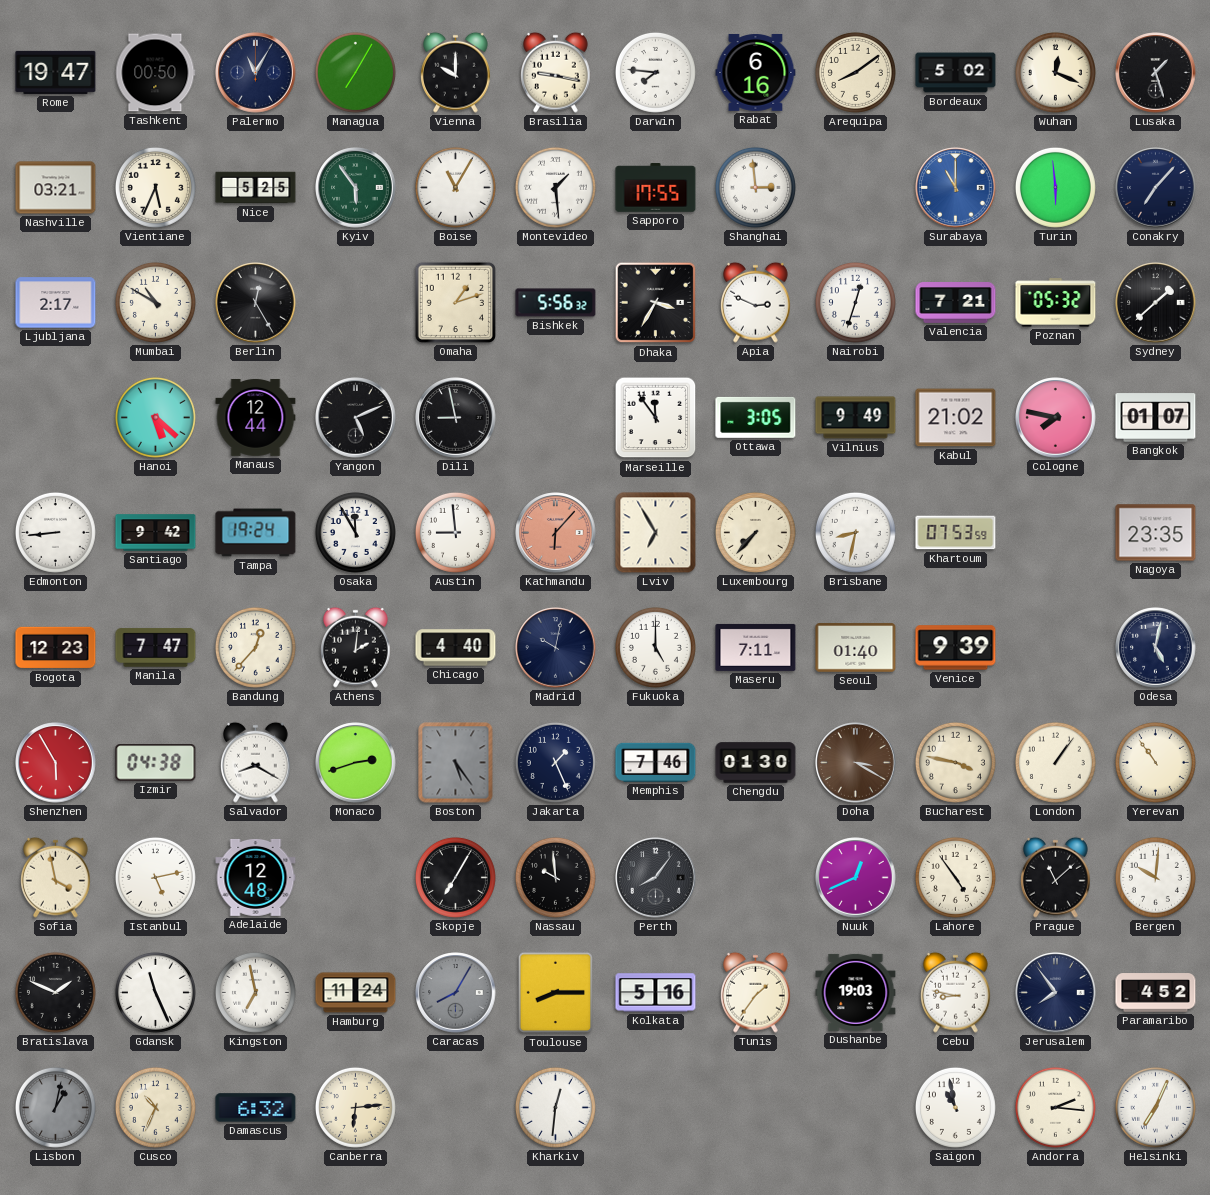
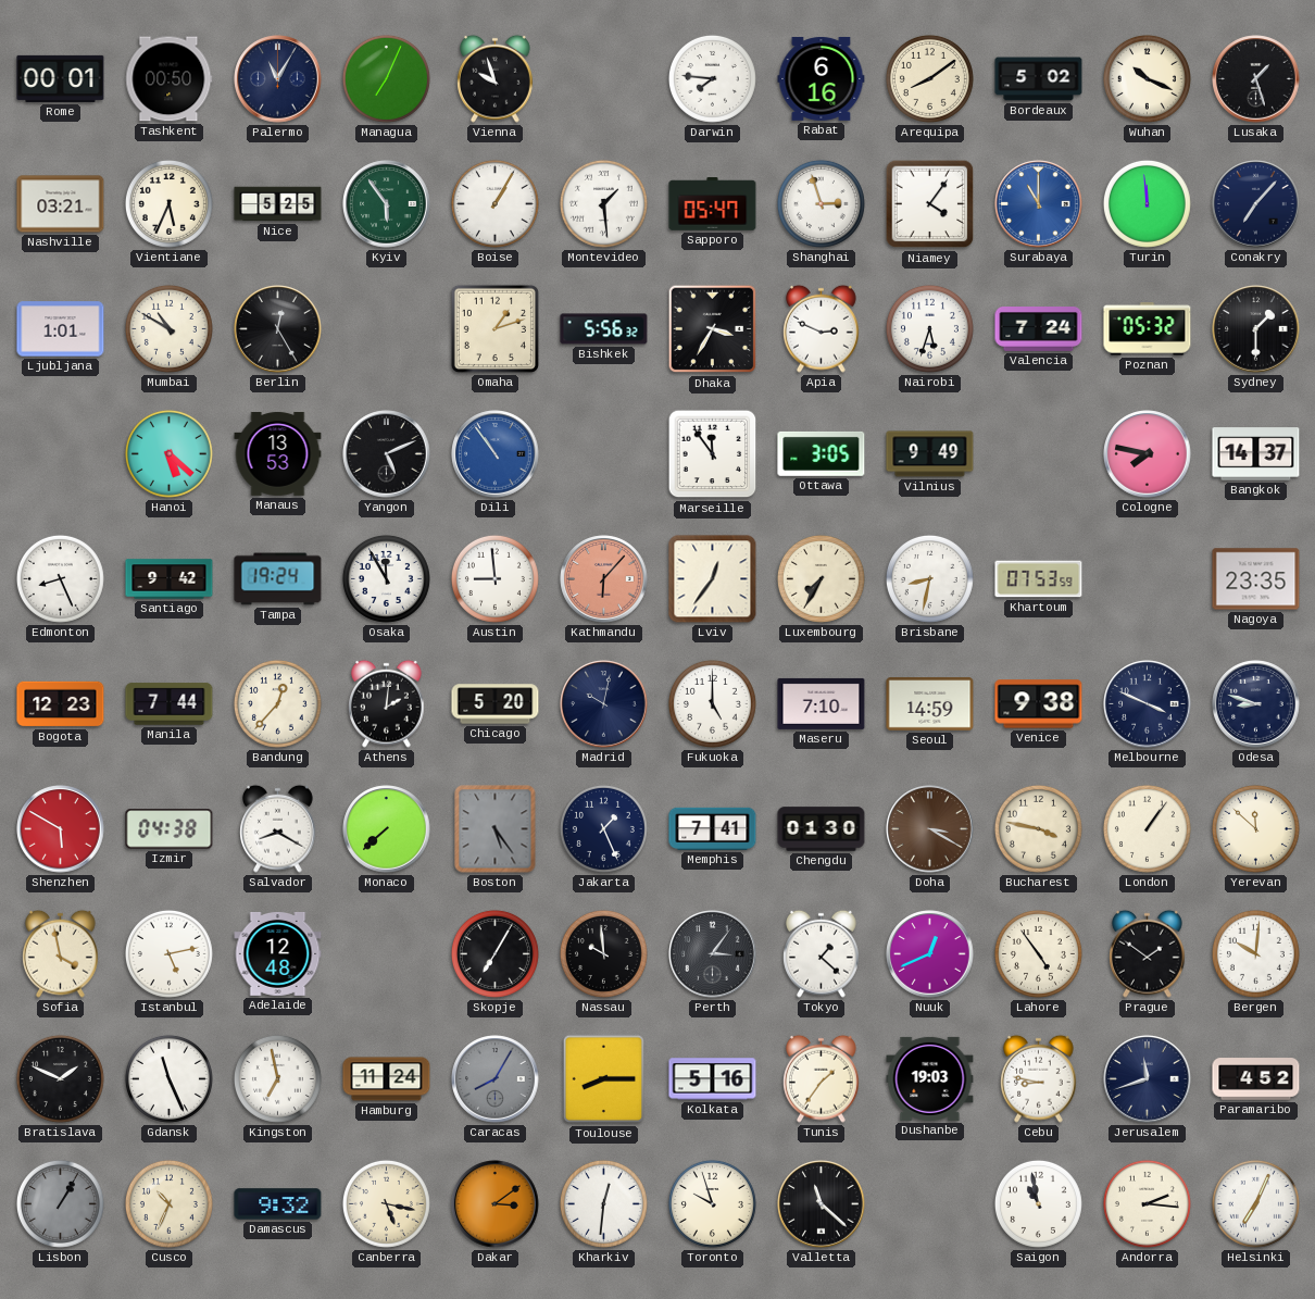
Rome: 19:47 -> 00:01
Managua: 7:05 -> 7:04
Vienna: 10:00 -> 9:57
Brasilia: 9:17 -> none
Wuhan: 12:19 -> 10:19
Boise: 11:05 -> 1:05
Sapporo: 17:55 -> 05:47
Shanghai: 2:59 -> 2:57
Niamey: none -> 4:06
Turin: 5:59 -> 11:59
Ljubljana: 2:17 -> 1:01
Nairobi: 12:33 -> 5:33
Valencia: 7:21 -> 7:24
Sydney: 1:38 -> 1:30
Manaus: 12:44 -> 13:53
Dili: 8:58 -> 10:54
Dili dial: black -> blue
Kabul: 21:02 -> none
Bangkok: 01:07 -> 14:37
Edmonton: 8:44 -> 8:26
Lviv: 6:55 -> 12:36
Luxembourg: 7:37 -> 7:35
Manila: 7:47 -> 7:44
Chicago: 4:40 -> 5:20
Maseru: 7:11 -> 7:10
Seoul: 01:40 -> 14:59
Venice: 9:39 -> 9:38
Melbourne: none -> 3:49
Odesa: 5:02 -> 8:48
Shenzhen: 5:55 -> 5:50
Monaco: 2:42 -> 7:38
Memphis: 7:46 -> 7:41
Yerevan: 10:54 -> 11:52
Perth: 8:06 -> 3:06
Tokyo: none -> 1:22
Prague: 11:08 -> 1:51
Jerusalem: 7:54 -> 11:42
Lisbon: 1:02 -> 1:05
Damascus: 6:32 -> 9:32
Canberra: 6:14 -> 5:17
Dakar: none -> 3:09
Toronto: none -> 9:57
Valletta: none -> 11:22
